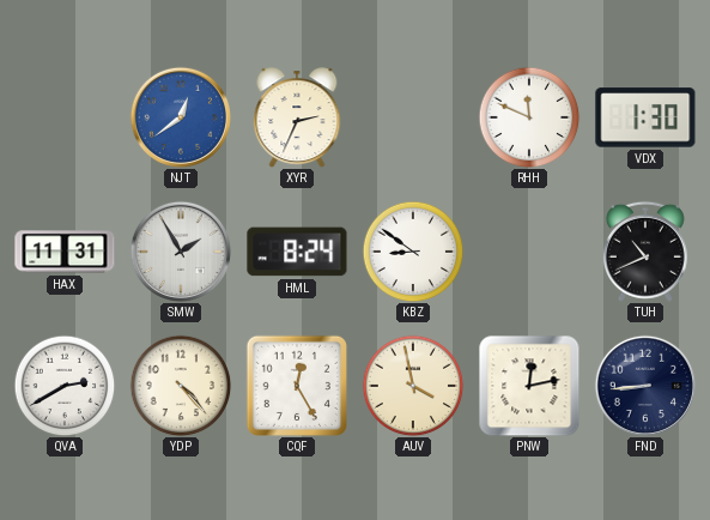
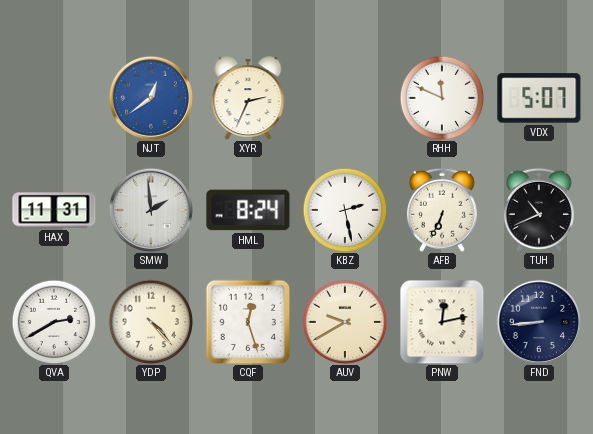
VDX: 1:30 -> 5:07
SMW: 1:55 -> 1:59
KBZ: 8:51 -> 2:28
AFB: none -> 6:34
CQF: 12:25 -> 12:27
AUV: 3:58 -> 9:40
